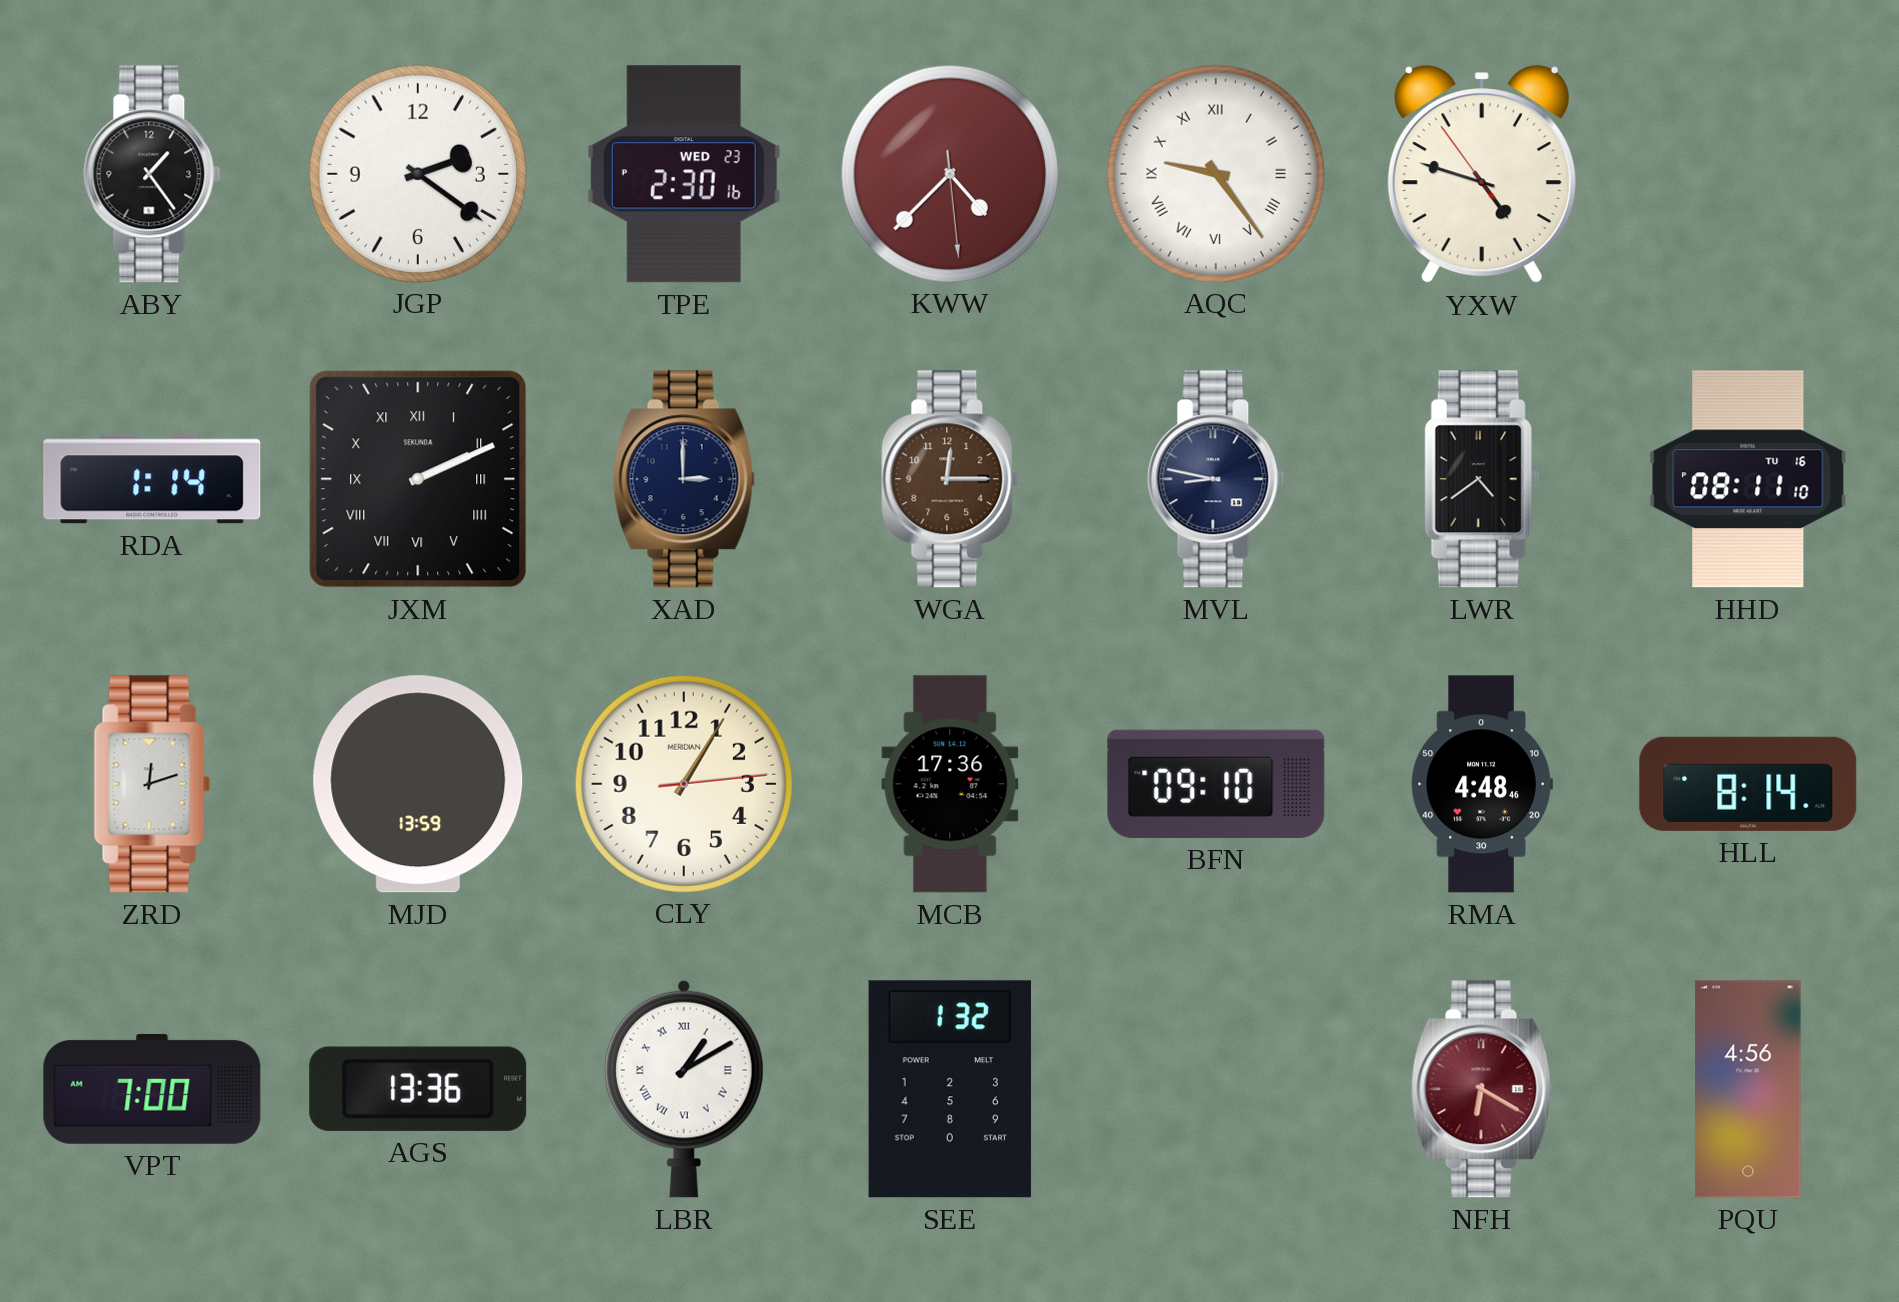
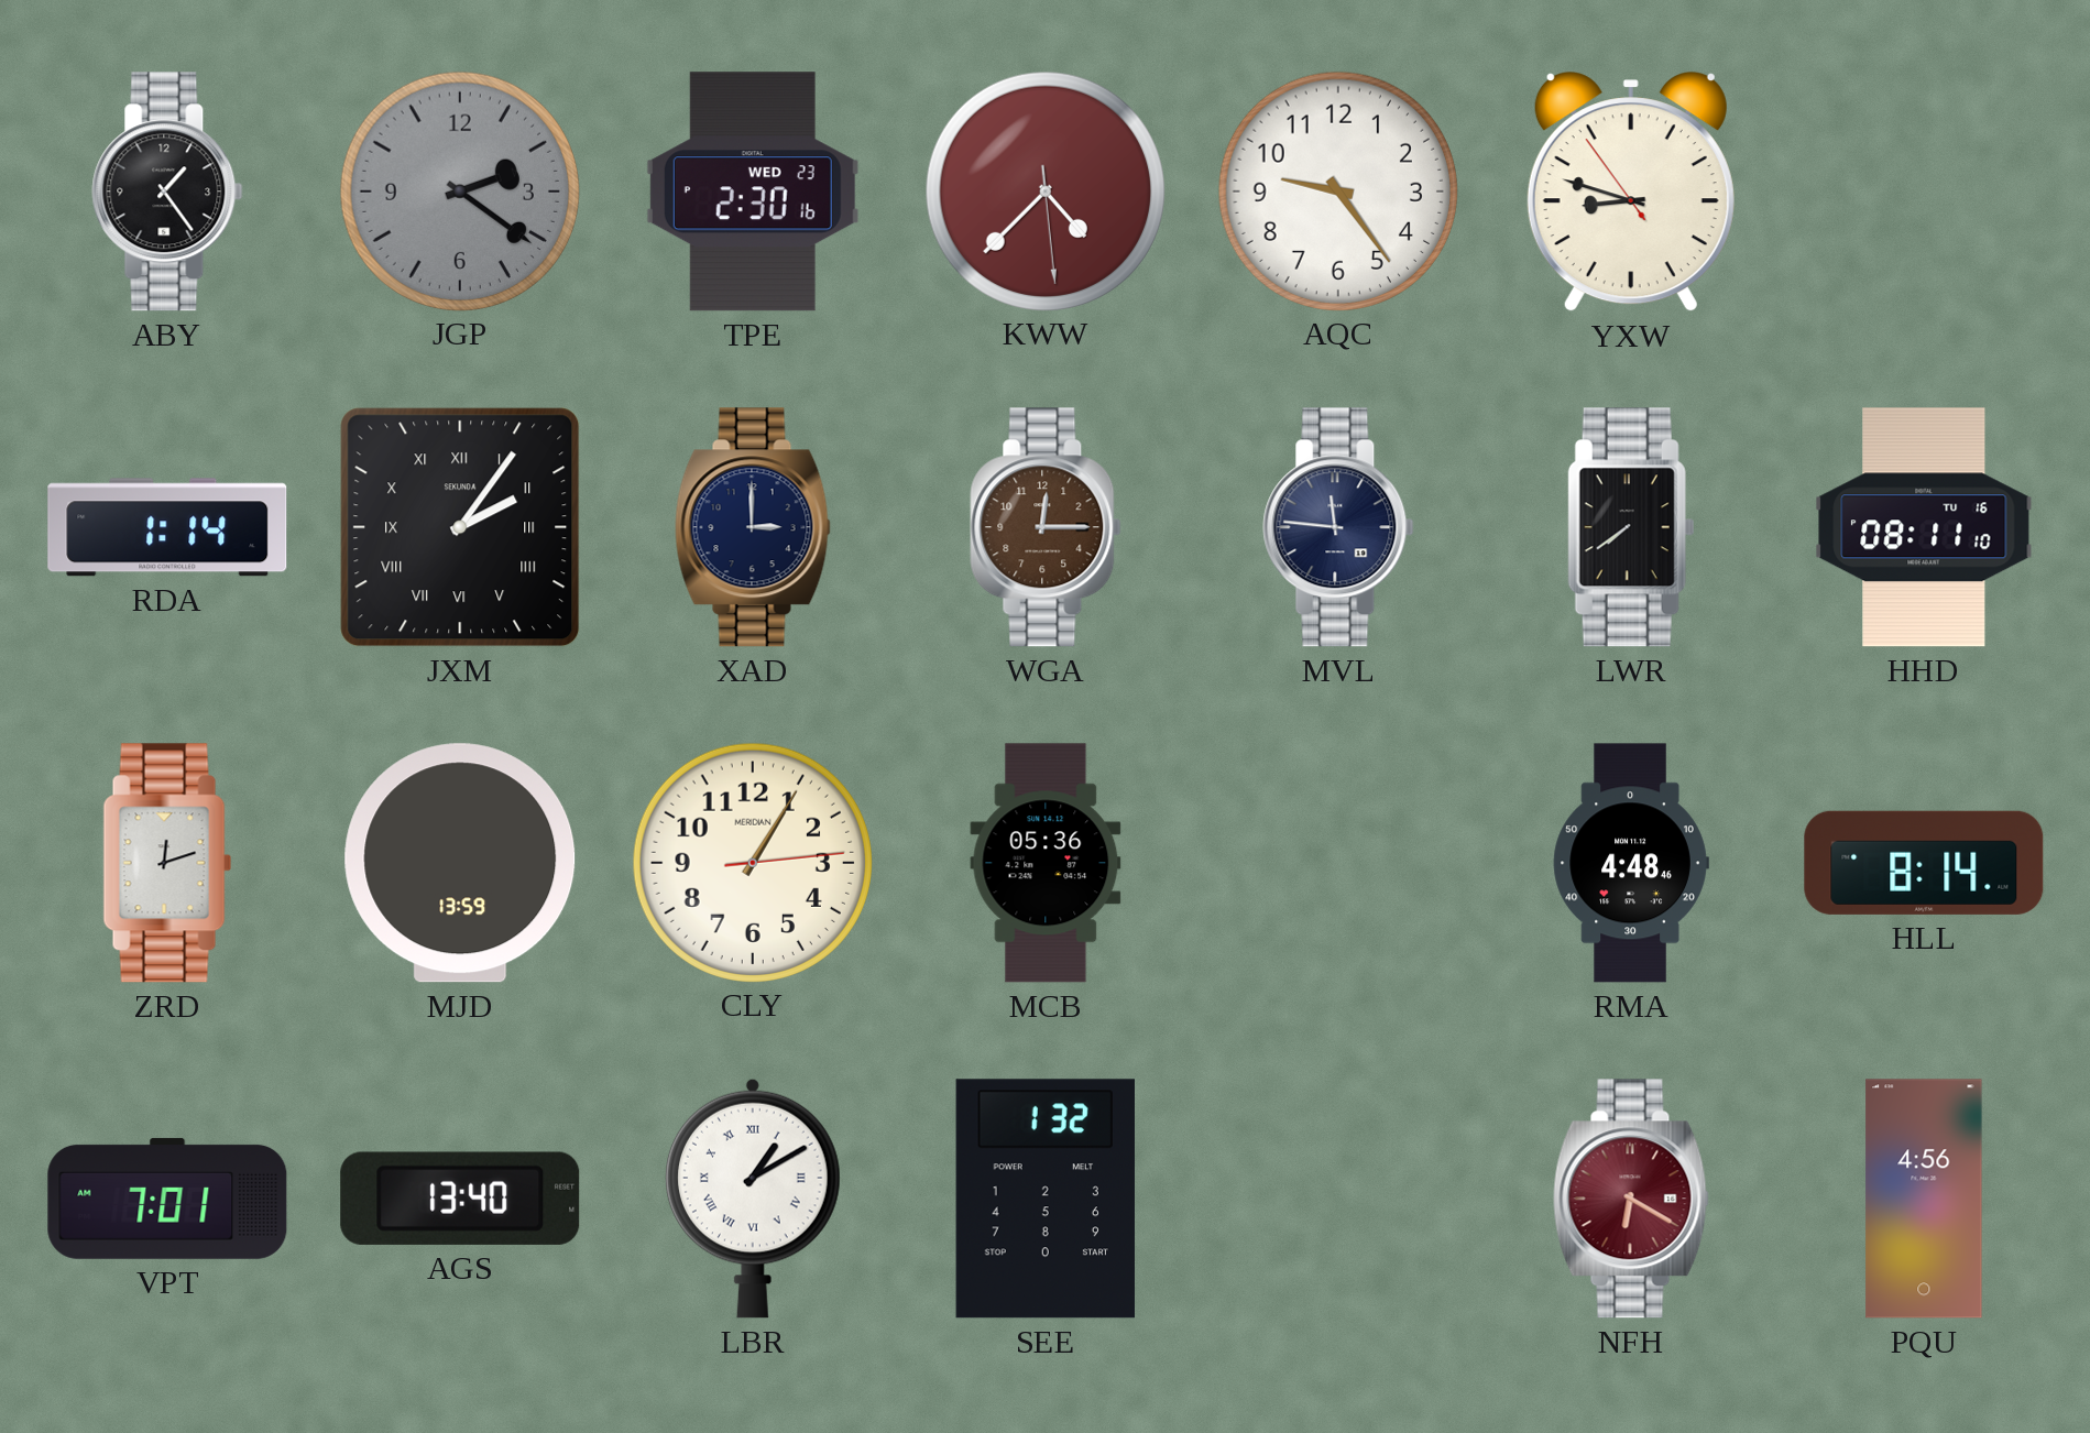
JGP dial: white -> grey
AQC numerals: Roman -> Arabic
YXW: 4:47 -> 8:47
JXM: 2:11 -> 2:06
MVL: 8:47 -> 11:46
LWR: 4:39 -> 7:39
MCB: 17:36 -> 05:36
BFN: 09:10 -> none
VPT: 7:00 -> 7:01
AGS: 13:36 -> 13:40
